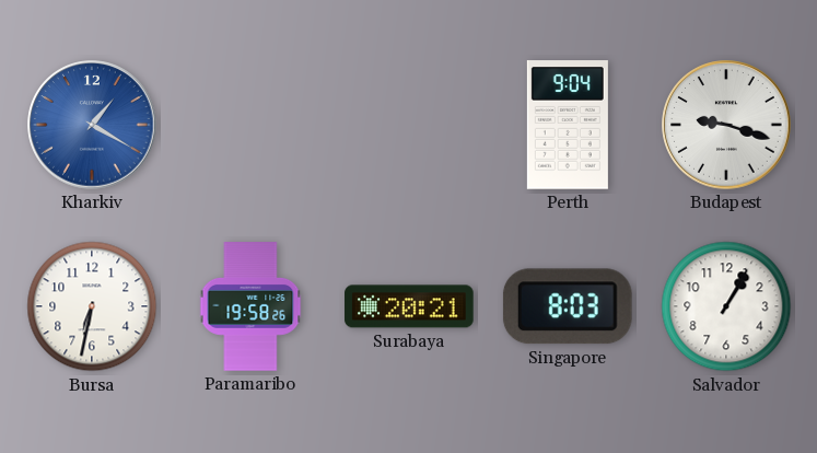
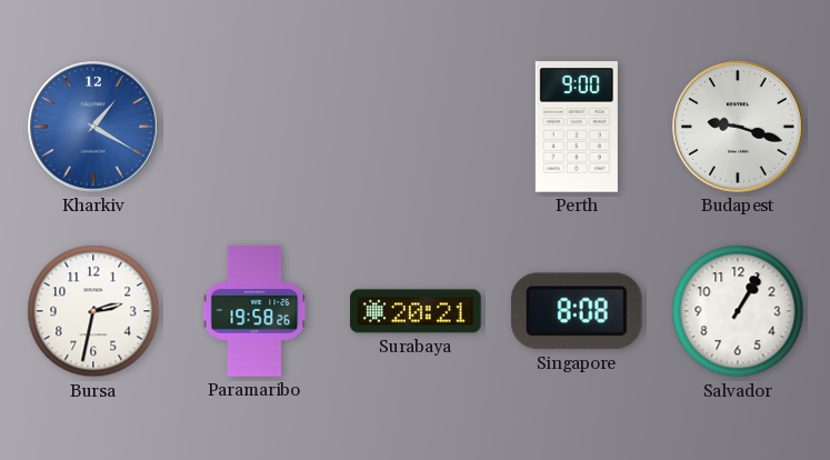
Perth: 9:04 -> 9:00
Bursa: 6:32 -> 2:32
Singapore: 8:03 -> 8:08
